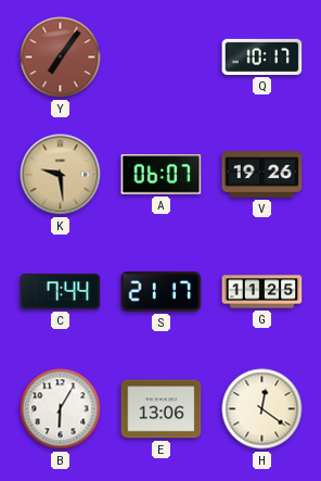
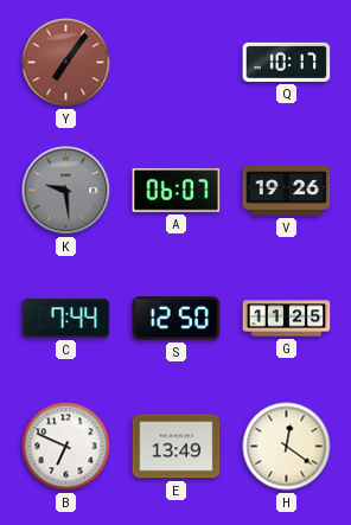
K dial: champagne -> grey
S: 21:17 -> 12:50
B: 6:05 -> 6:49
E: 13:06 -> 13:49
